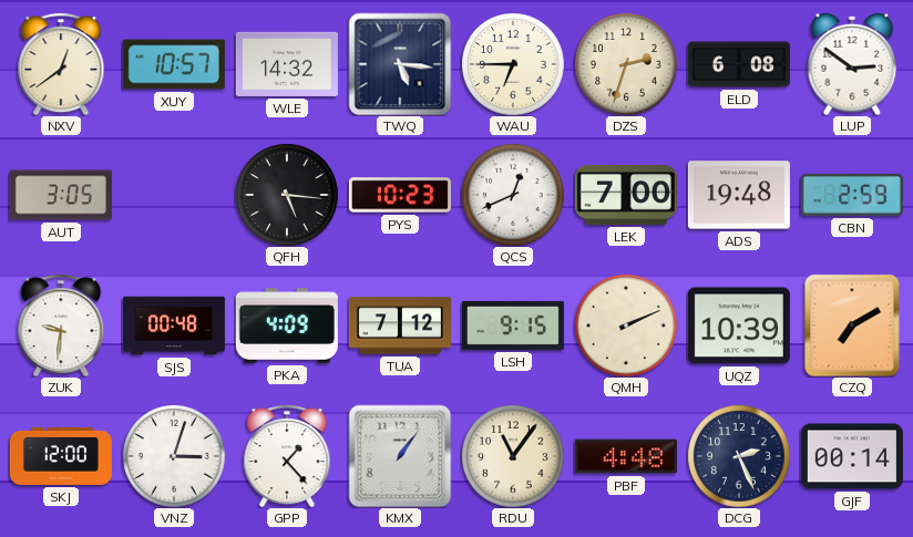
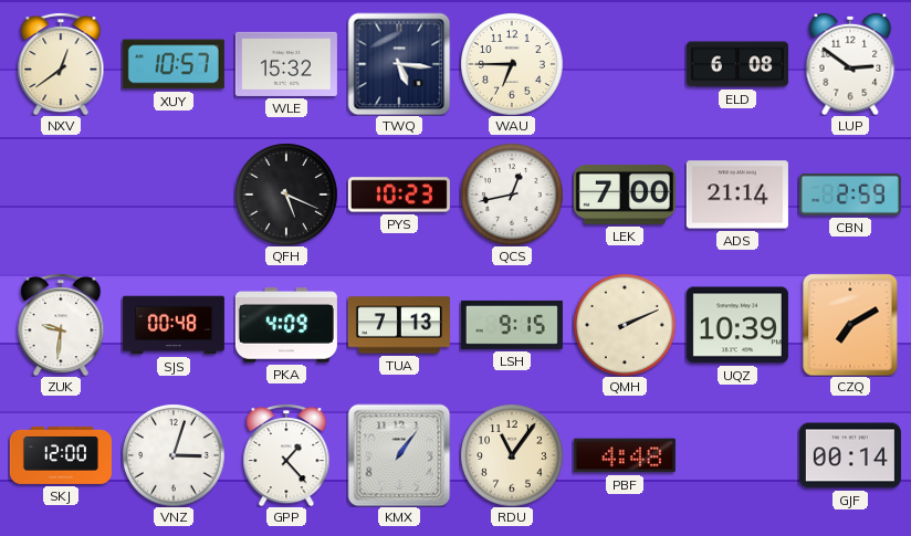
WLE: 14:32 -> 15:32
DZS: 2:33 -> none
AUT: 3:05 -> none
QFH: 5:16 -> 5:19
QCS: 12:41 -> 12:43
ADS: 19:48 -> 21:14
TUA: 7:12 -> 7:13
DCG: 2:26 -> none
